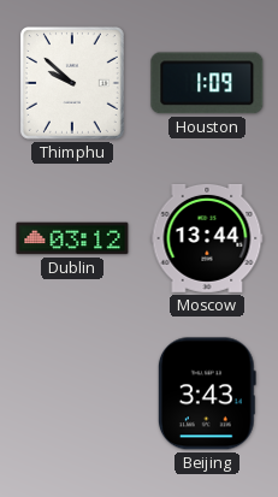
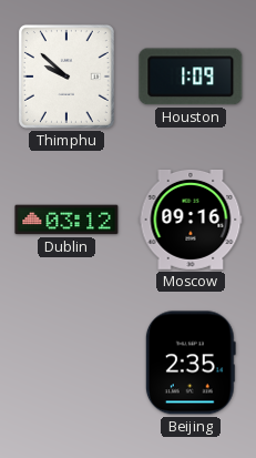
Moscow: 13:44 -> 09:16
Beijing: 3:43 -> 2:35
